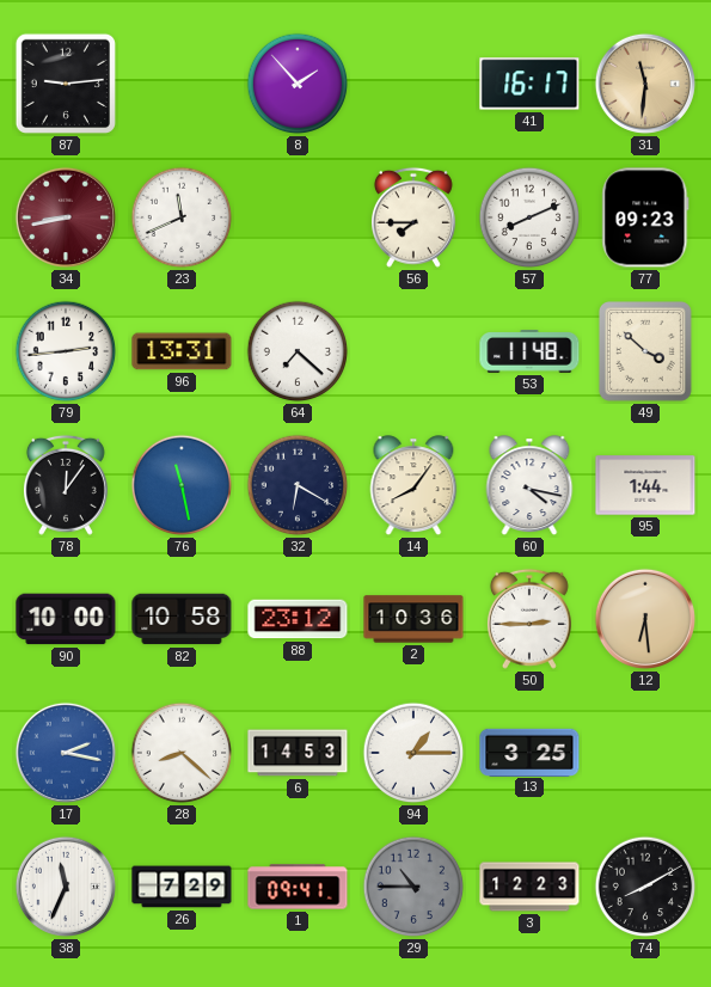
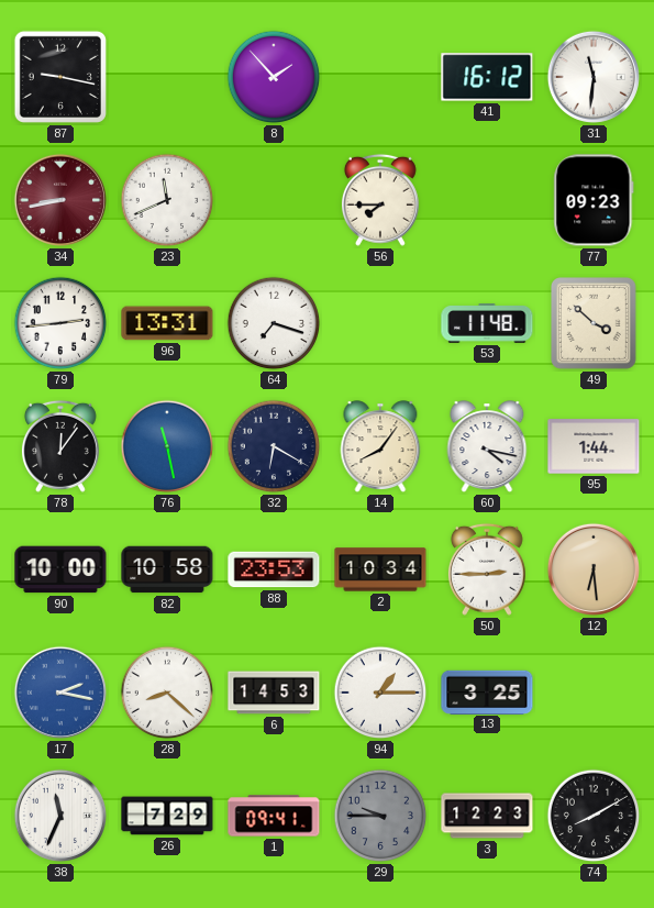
87: 9:14 -> 9:17
41: 16:17 -> 16:12
31 dial: champagne -> white
57: 8:11 -> none
64: 7:22 -> 7:18
88: 23:12 -> 23:53
2: 10:36 -> 10:34
29: 10:45 -> 9:45
